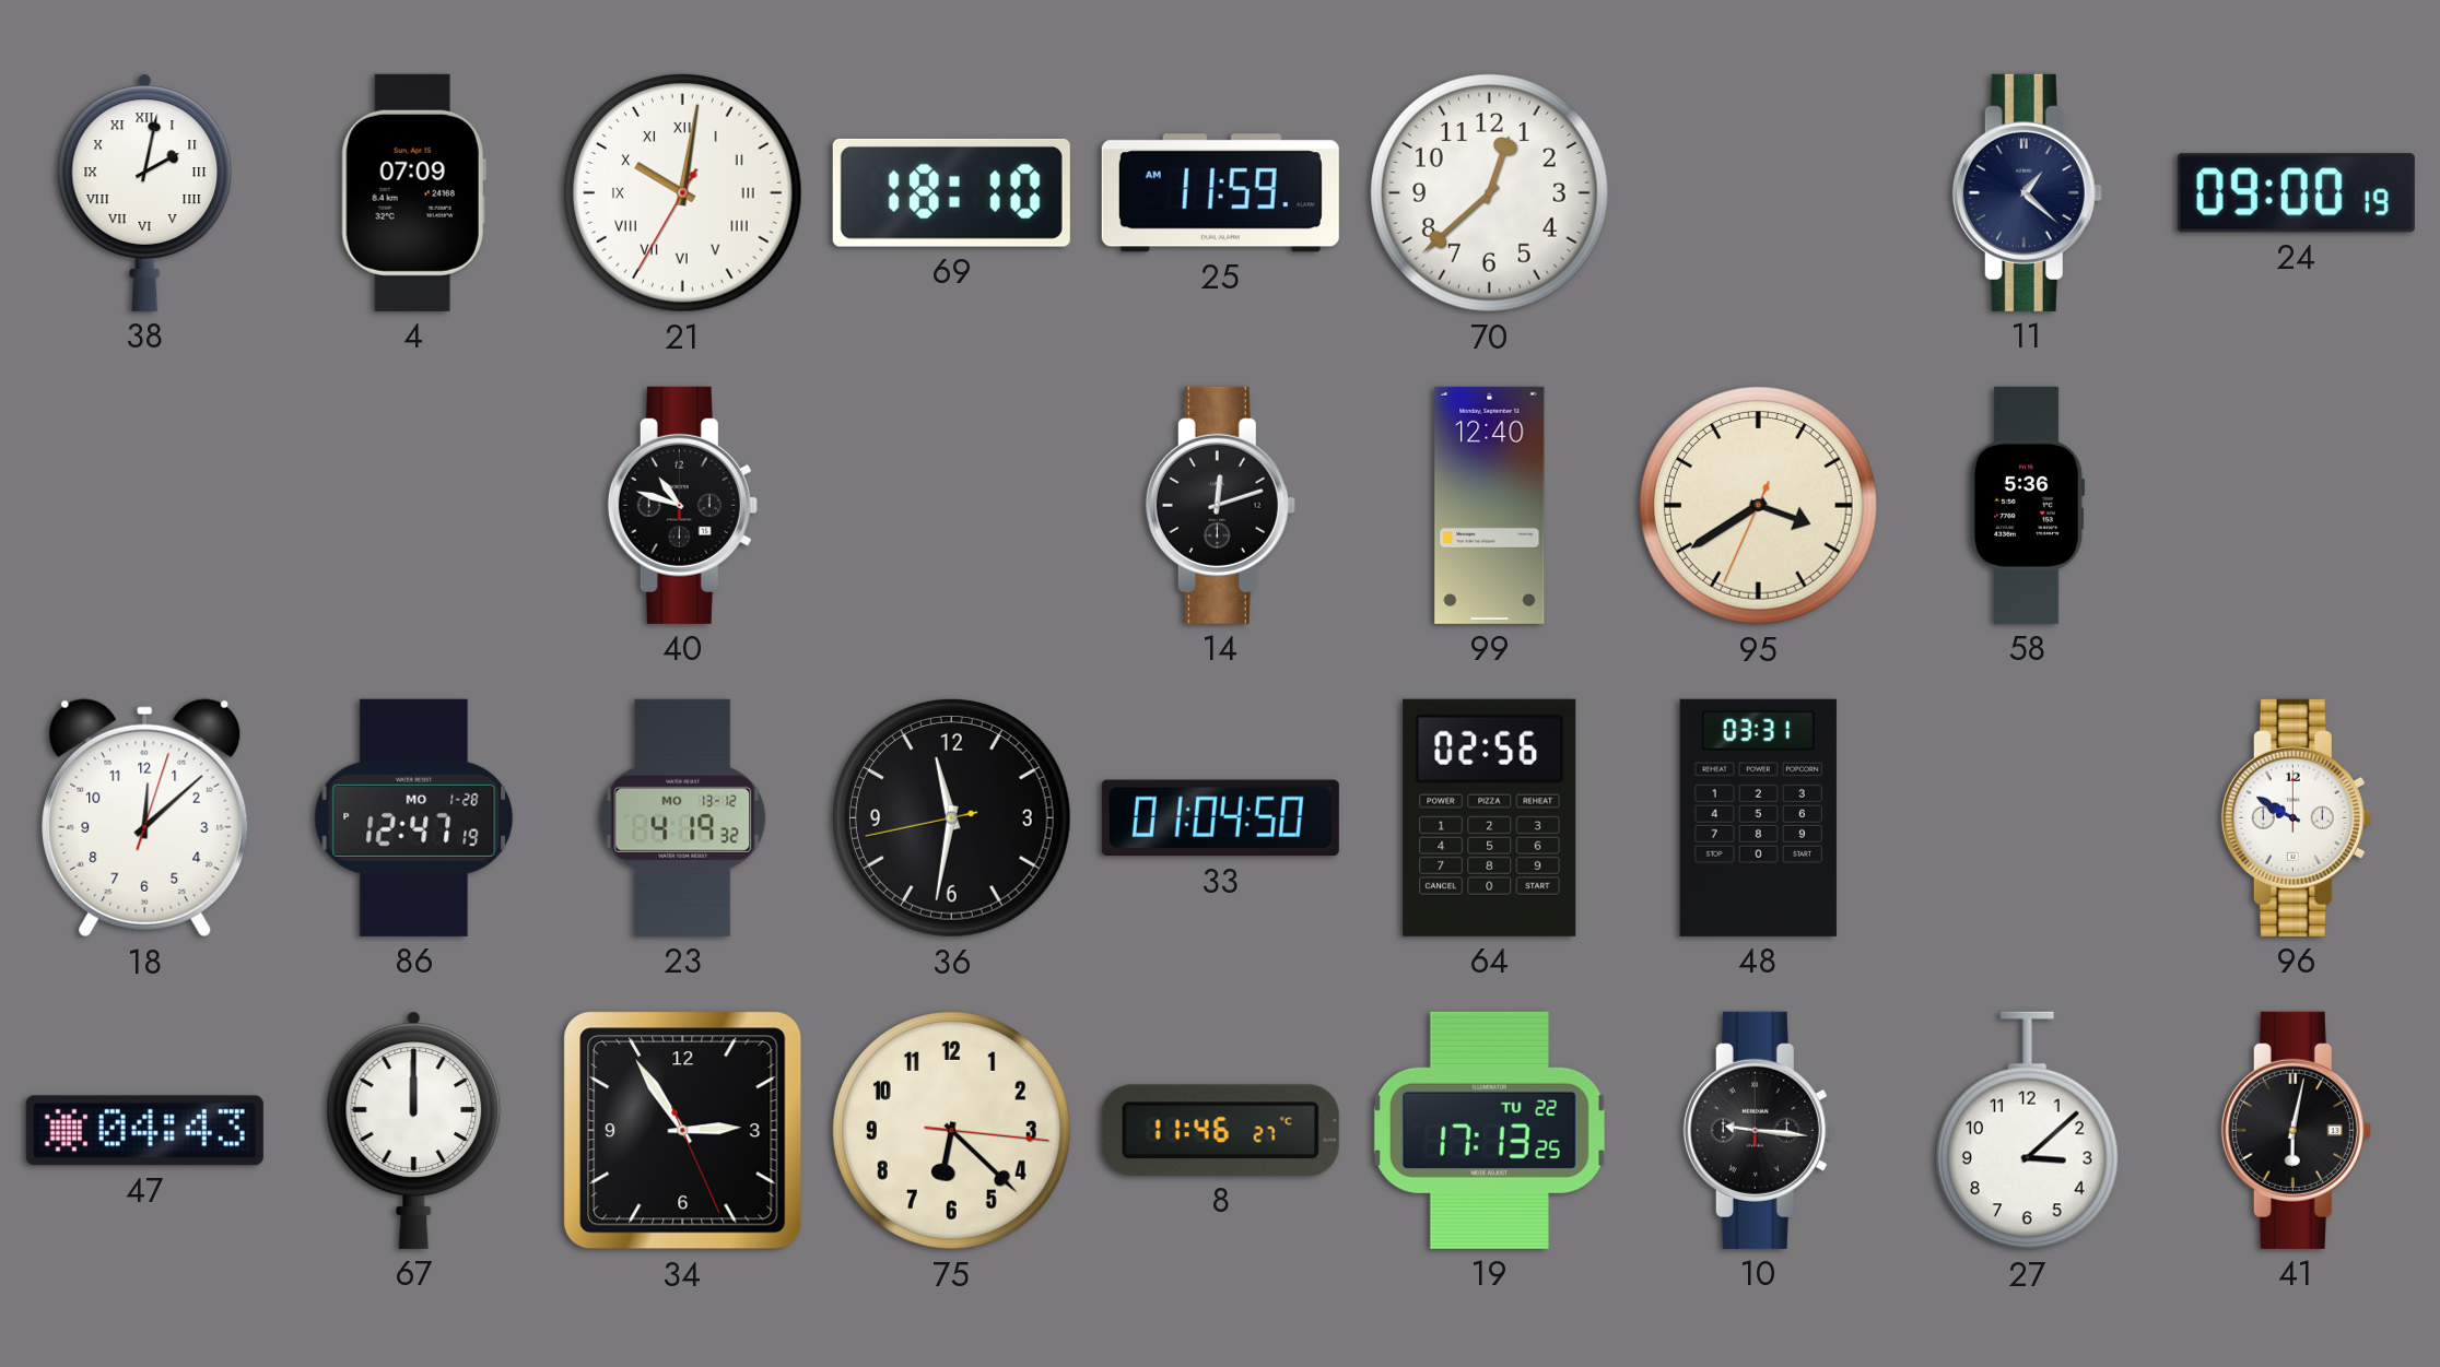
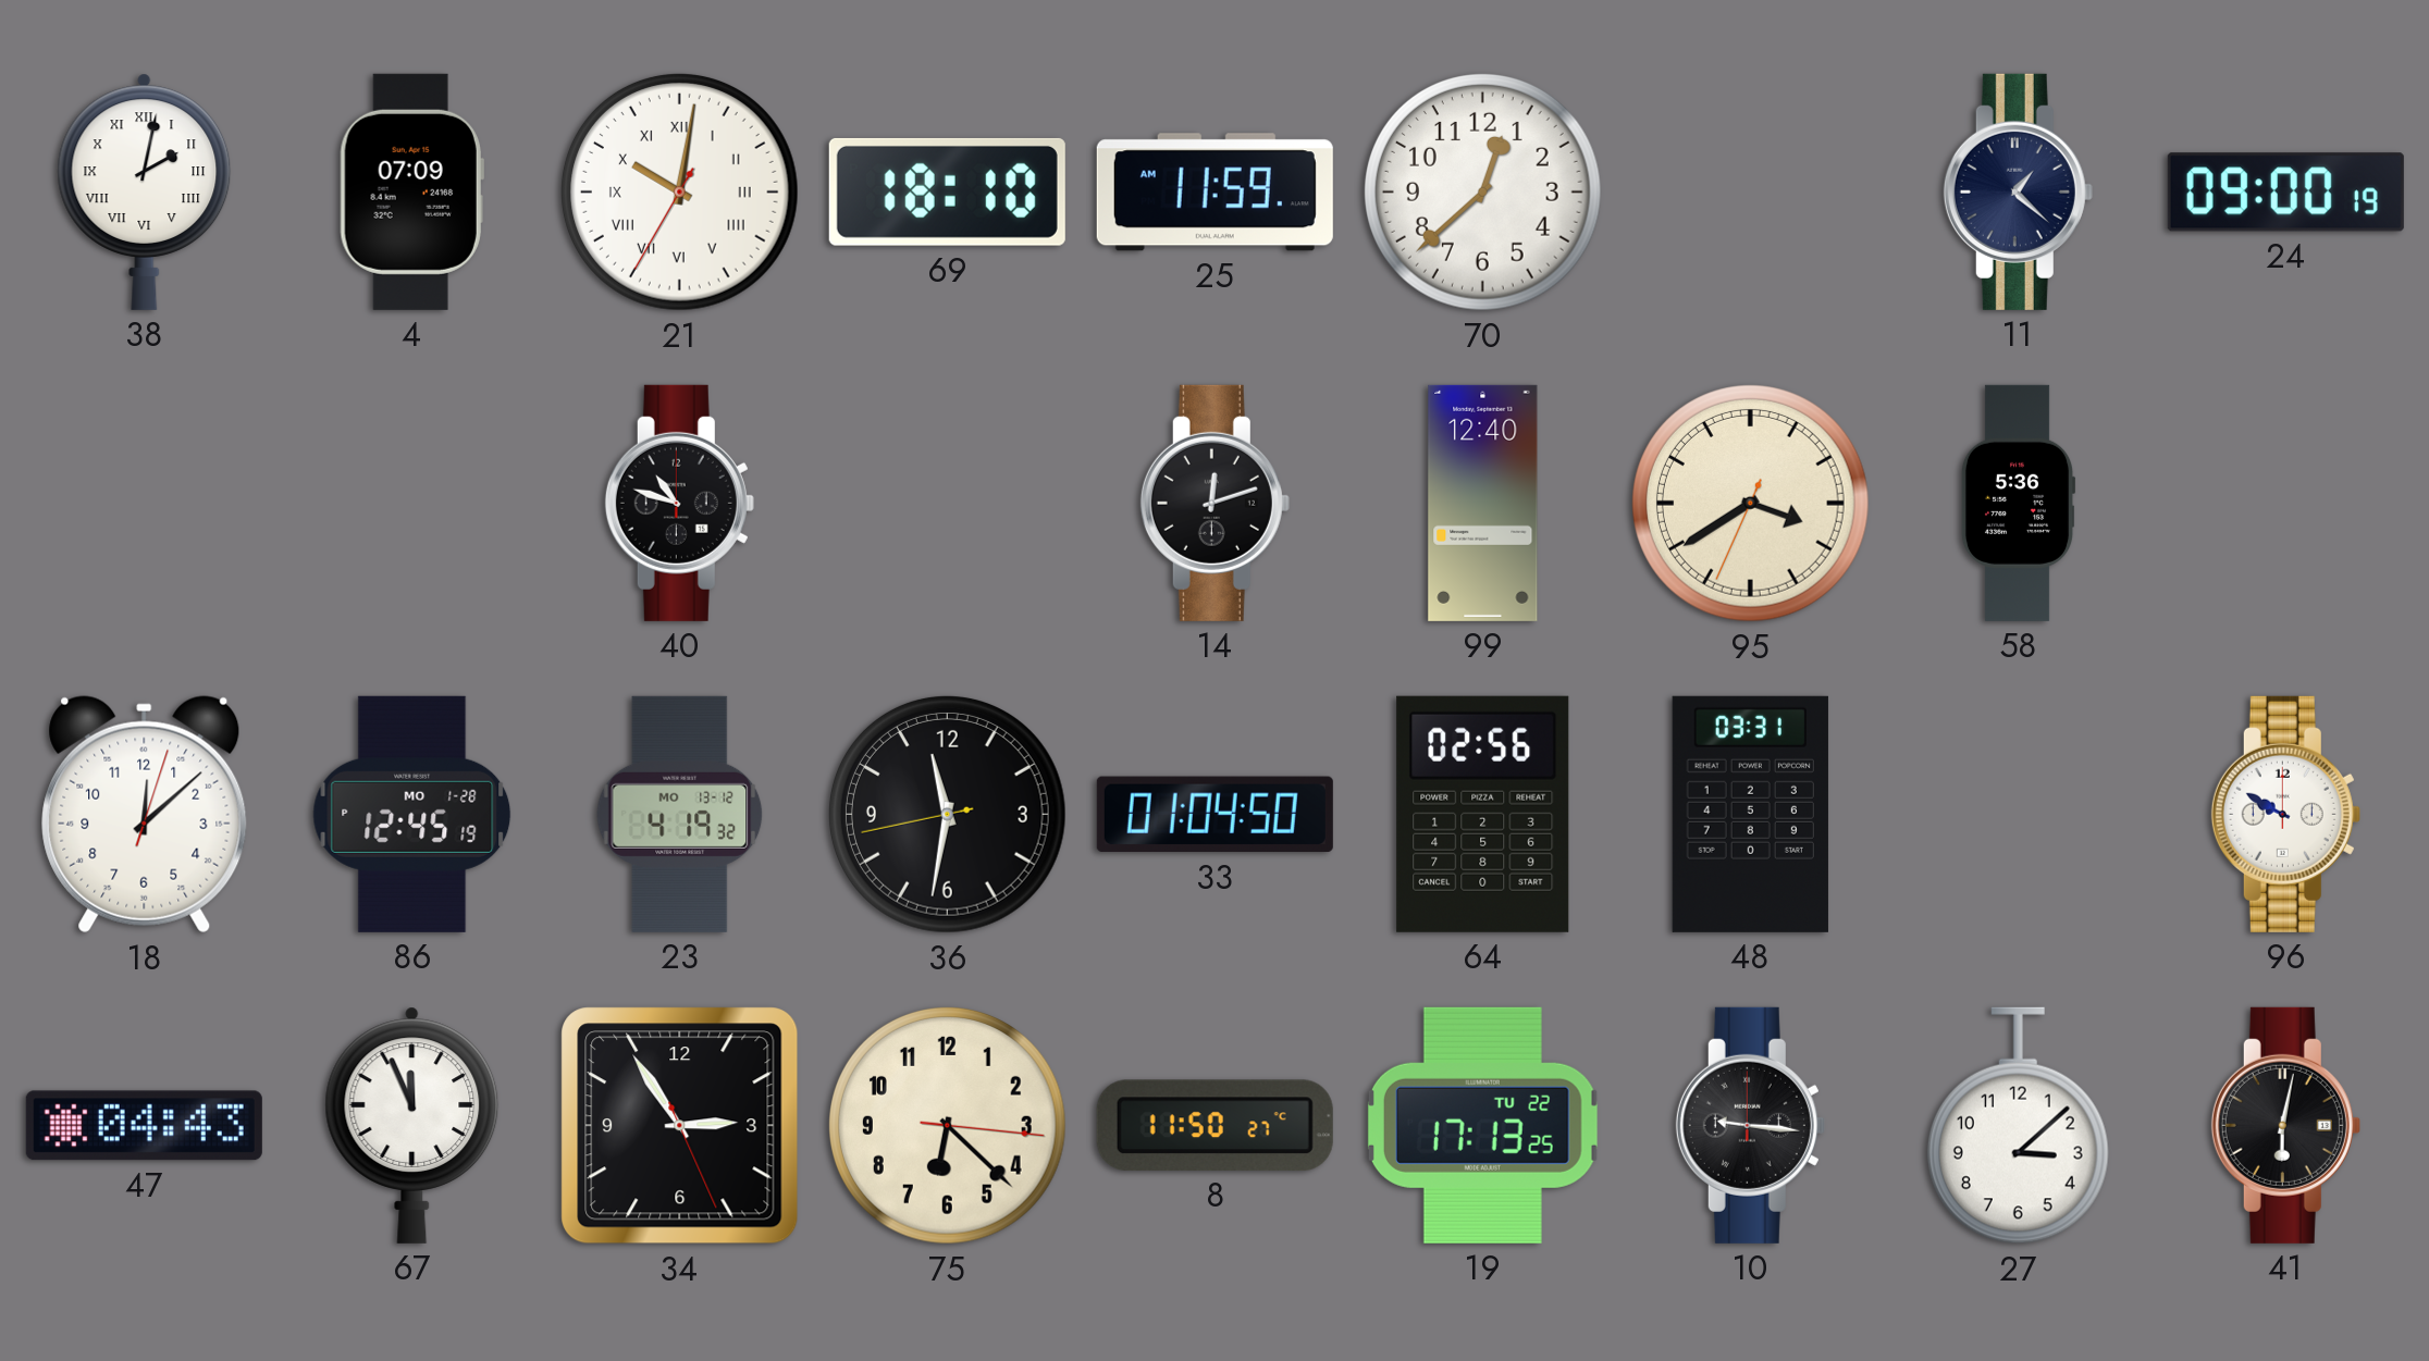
86: 12:47 -> 12:45
67: 12:00 -> 11:56
8: 11:46 -> 11:50
